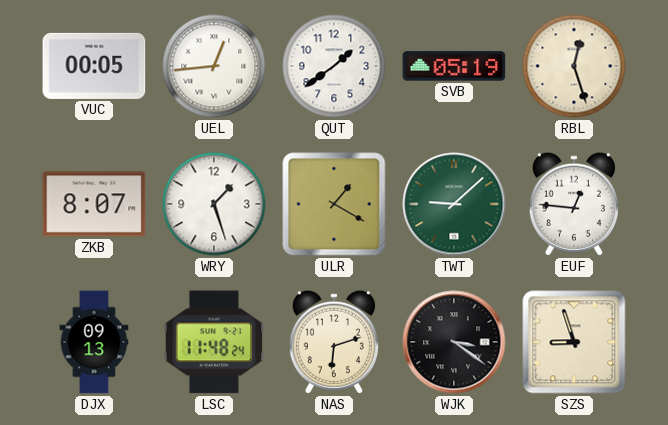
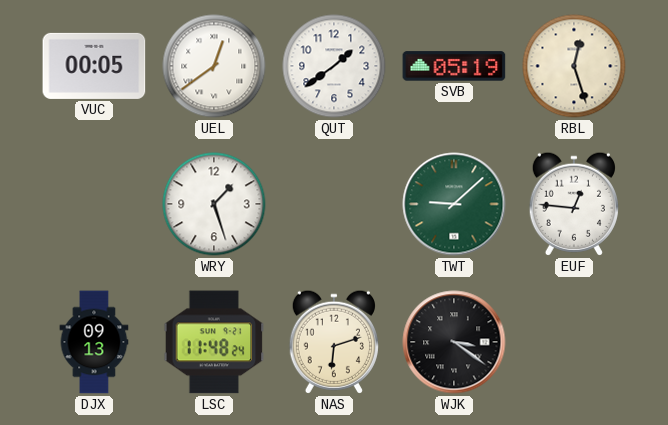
UEL: 12:44 -> 12:39
ZKB: 8:07 -> none
ULR: 1:20 -> none
SZS: 8:57 -> none
